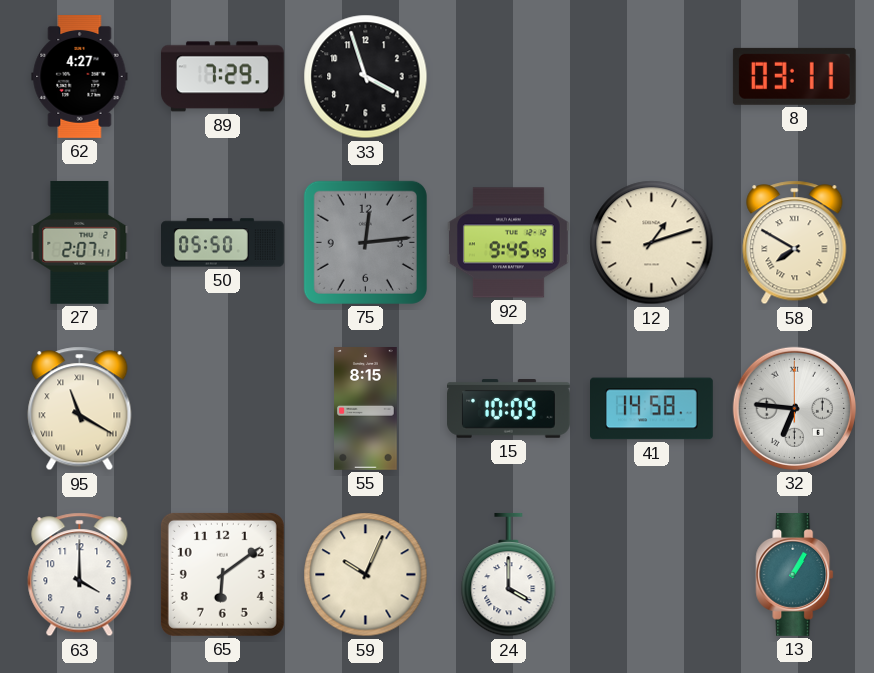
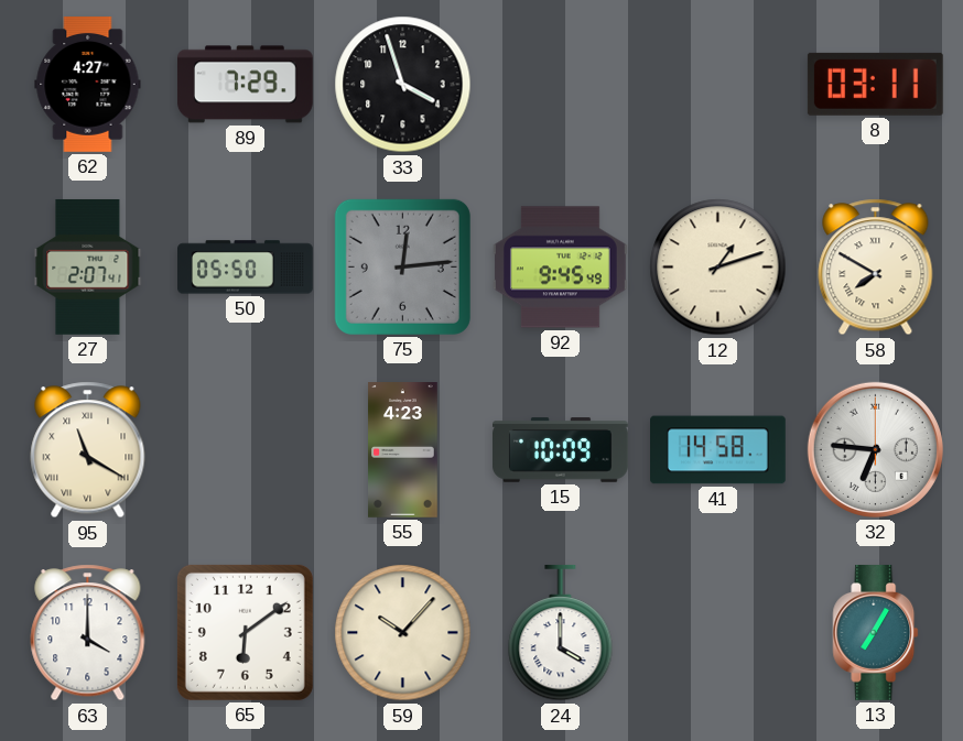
55: 8:15 -> 4:23
59: 10:04 -> 10:07
13: 1:05 -> 7:05
